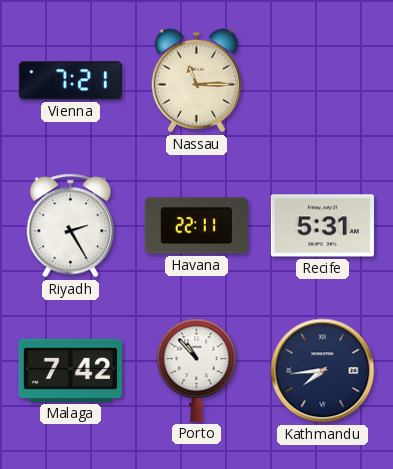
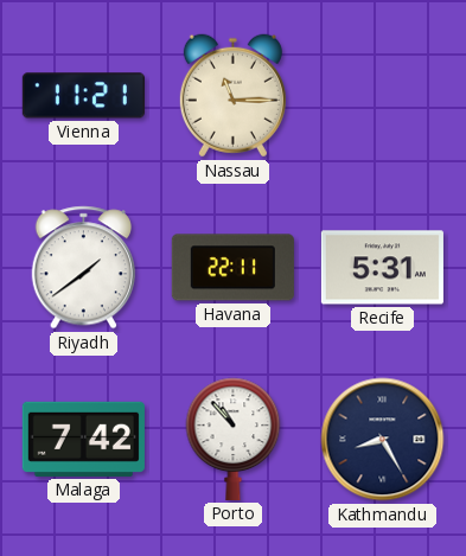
Vienna: 7:21 -> 11:21
Riyadh: 2:25 -> 1:39
Kathmandu: 7:44 -> 8:25
